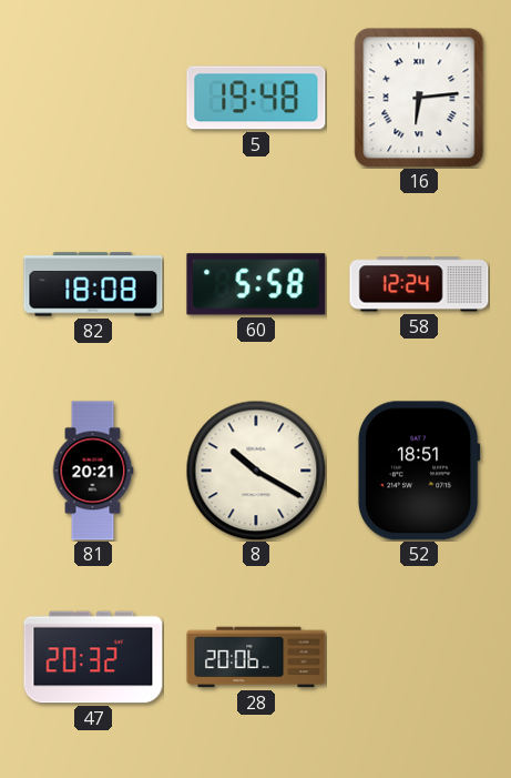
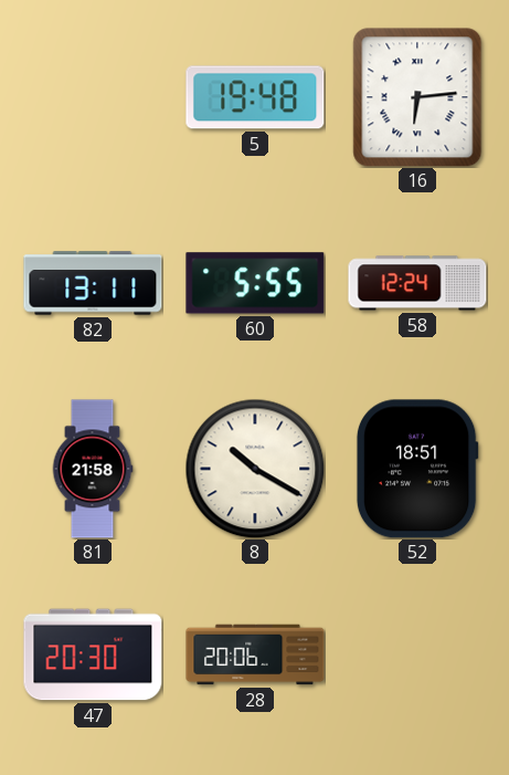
82: 18:08 -> 13:11
60: 5:58 -> 5:55
81: 20:21 -> 21:58
47: 20:32 -> 20:30
